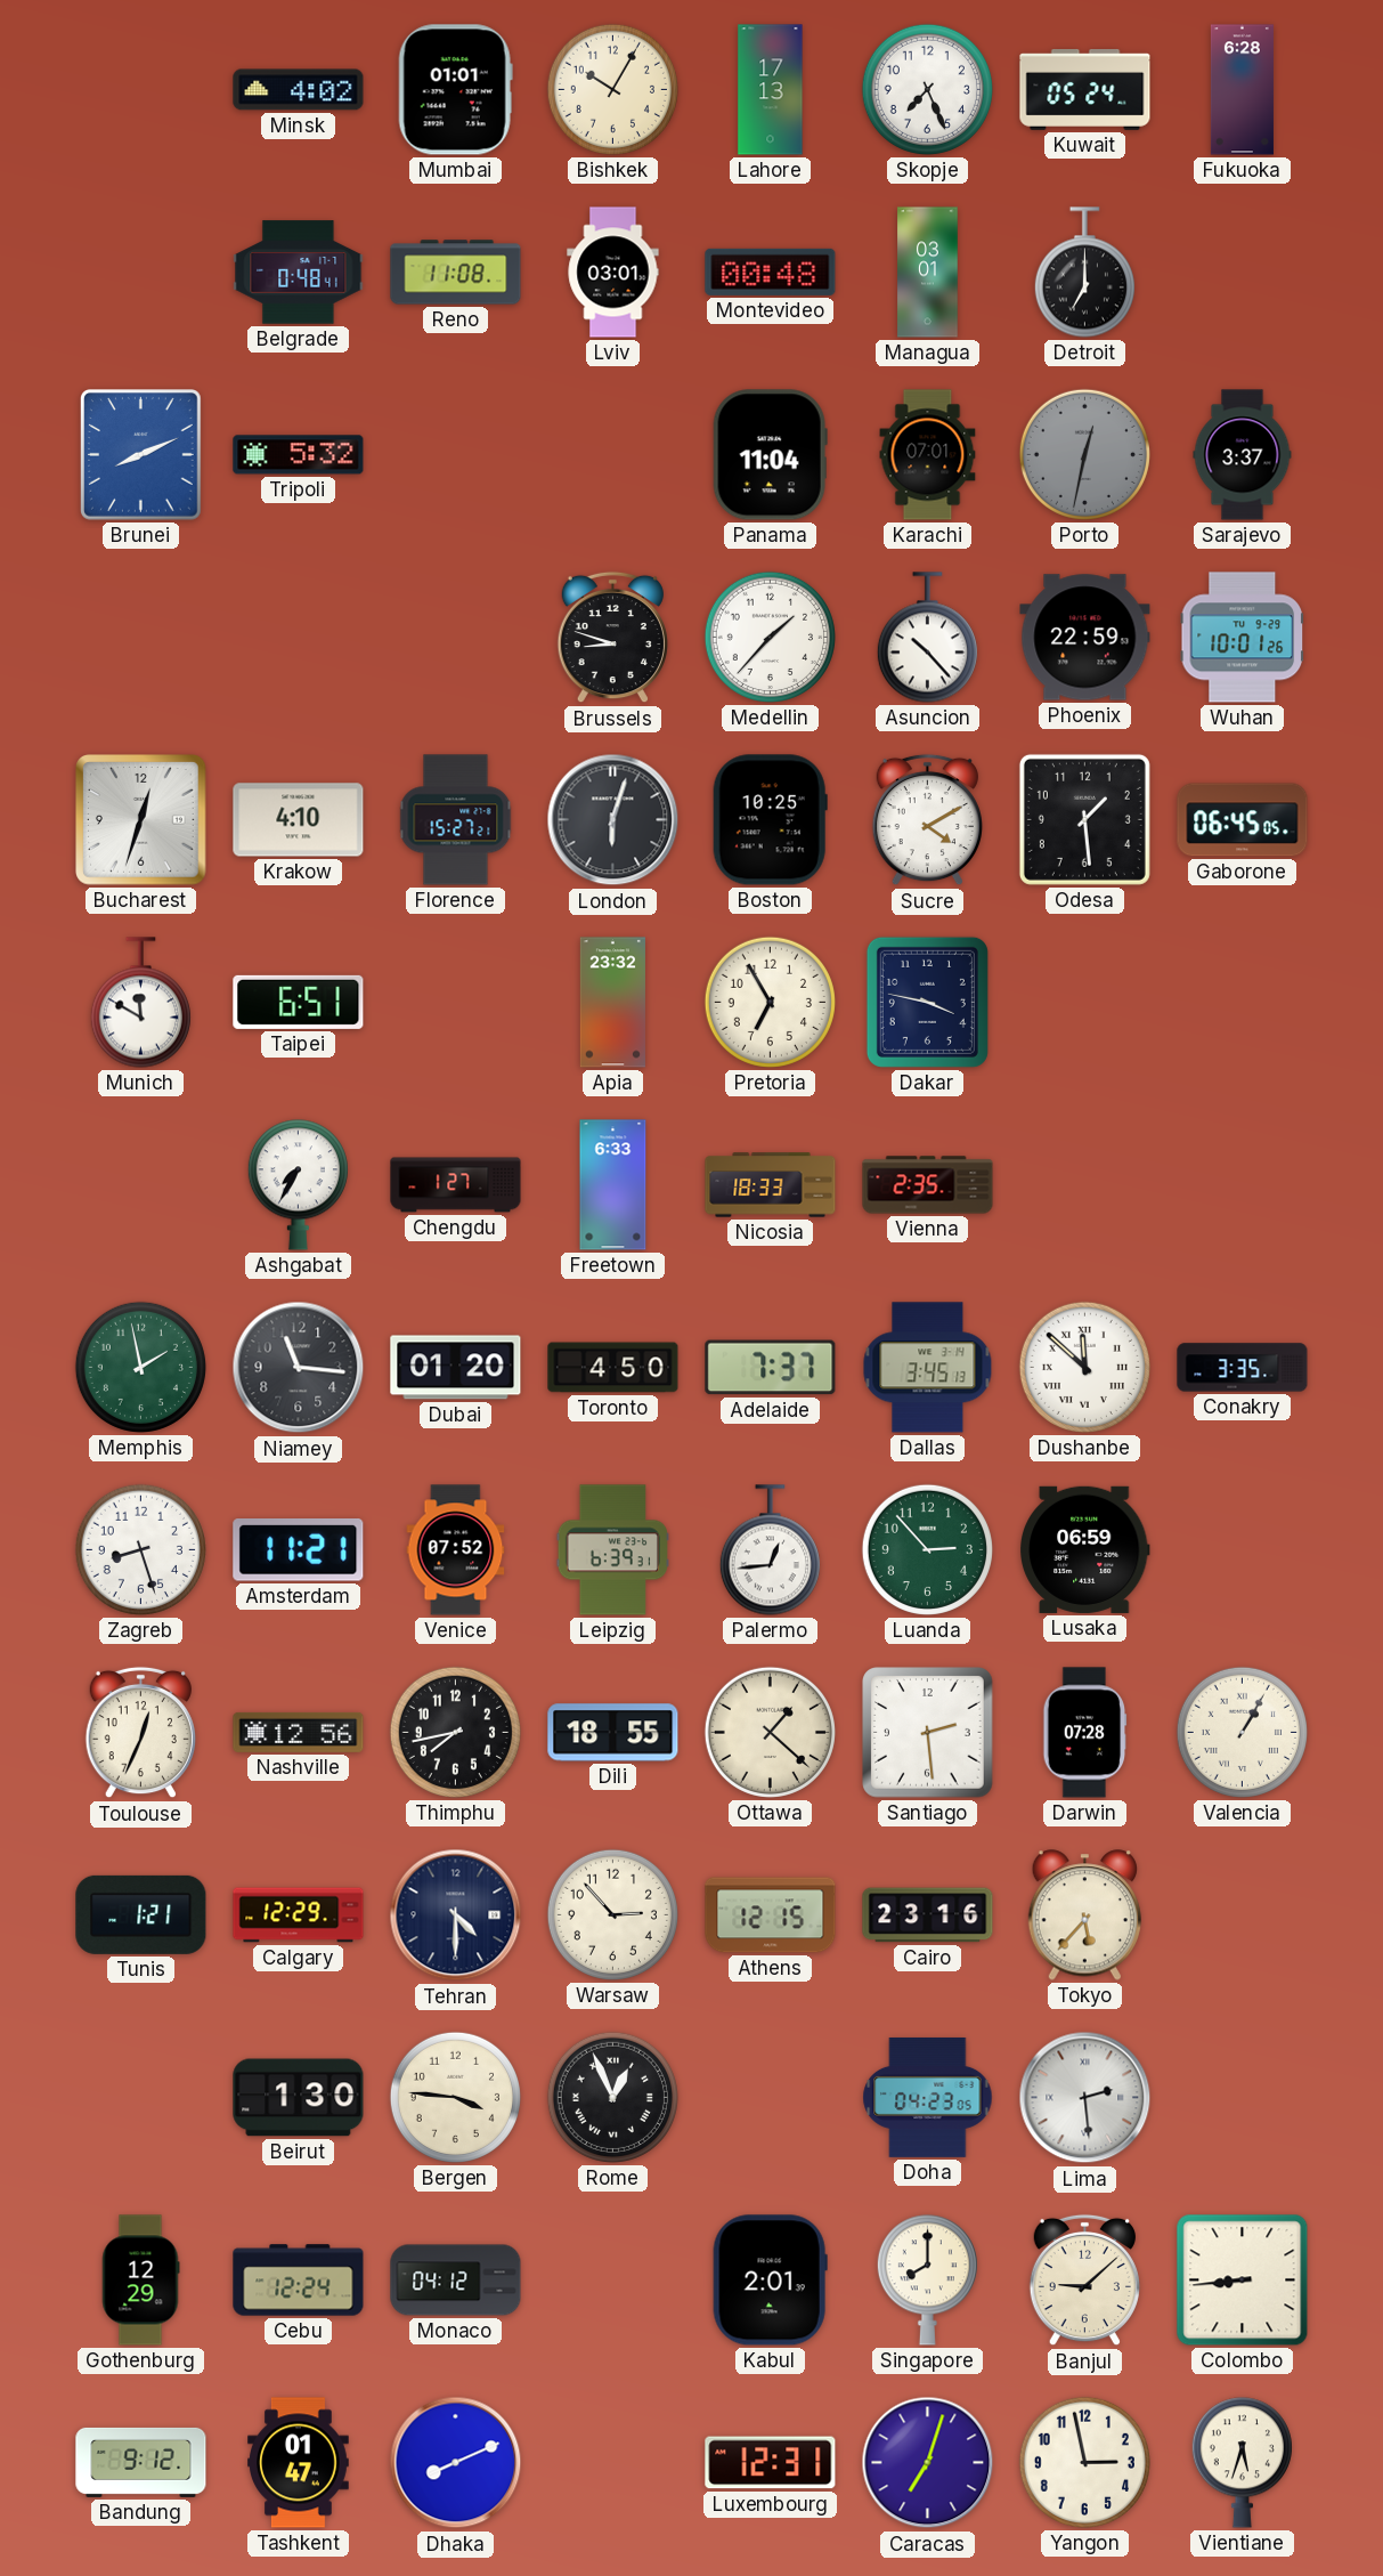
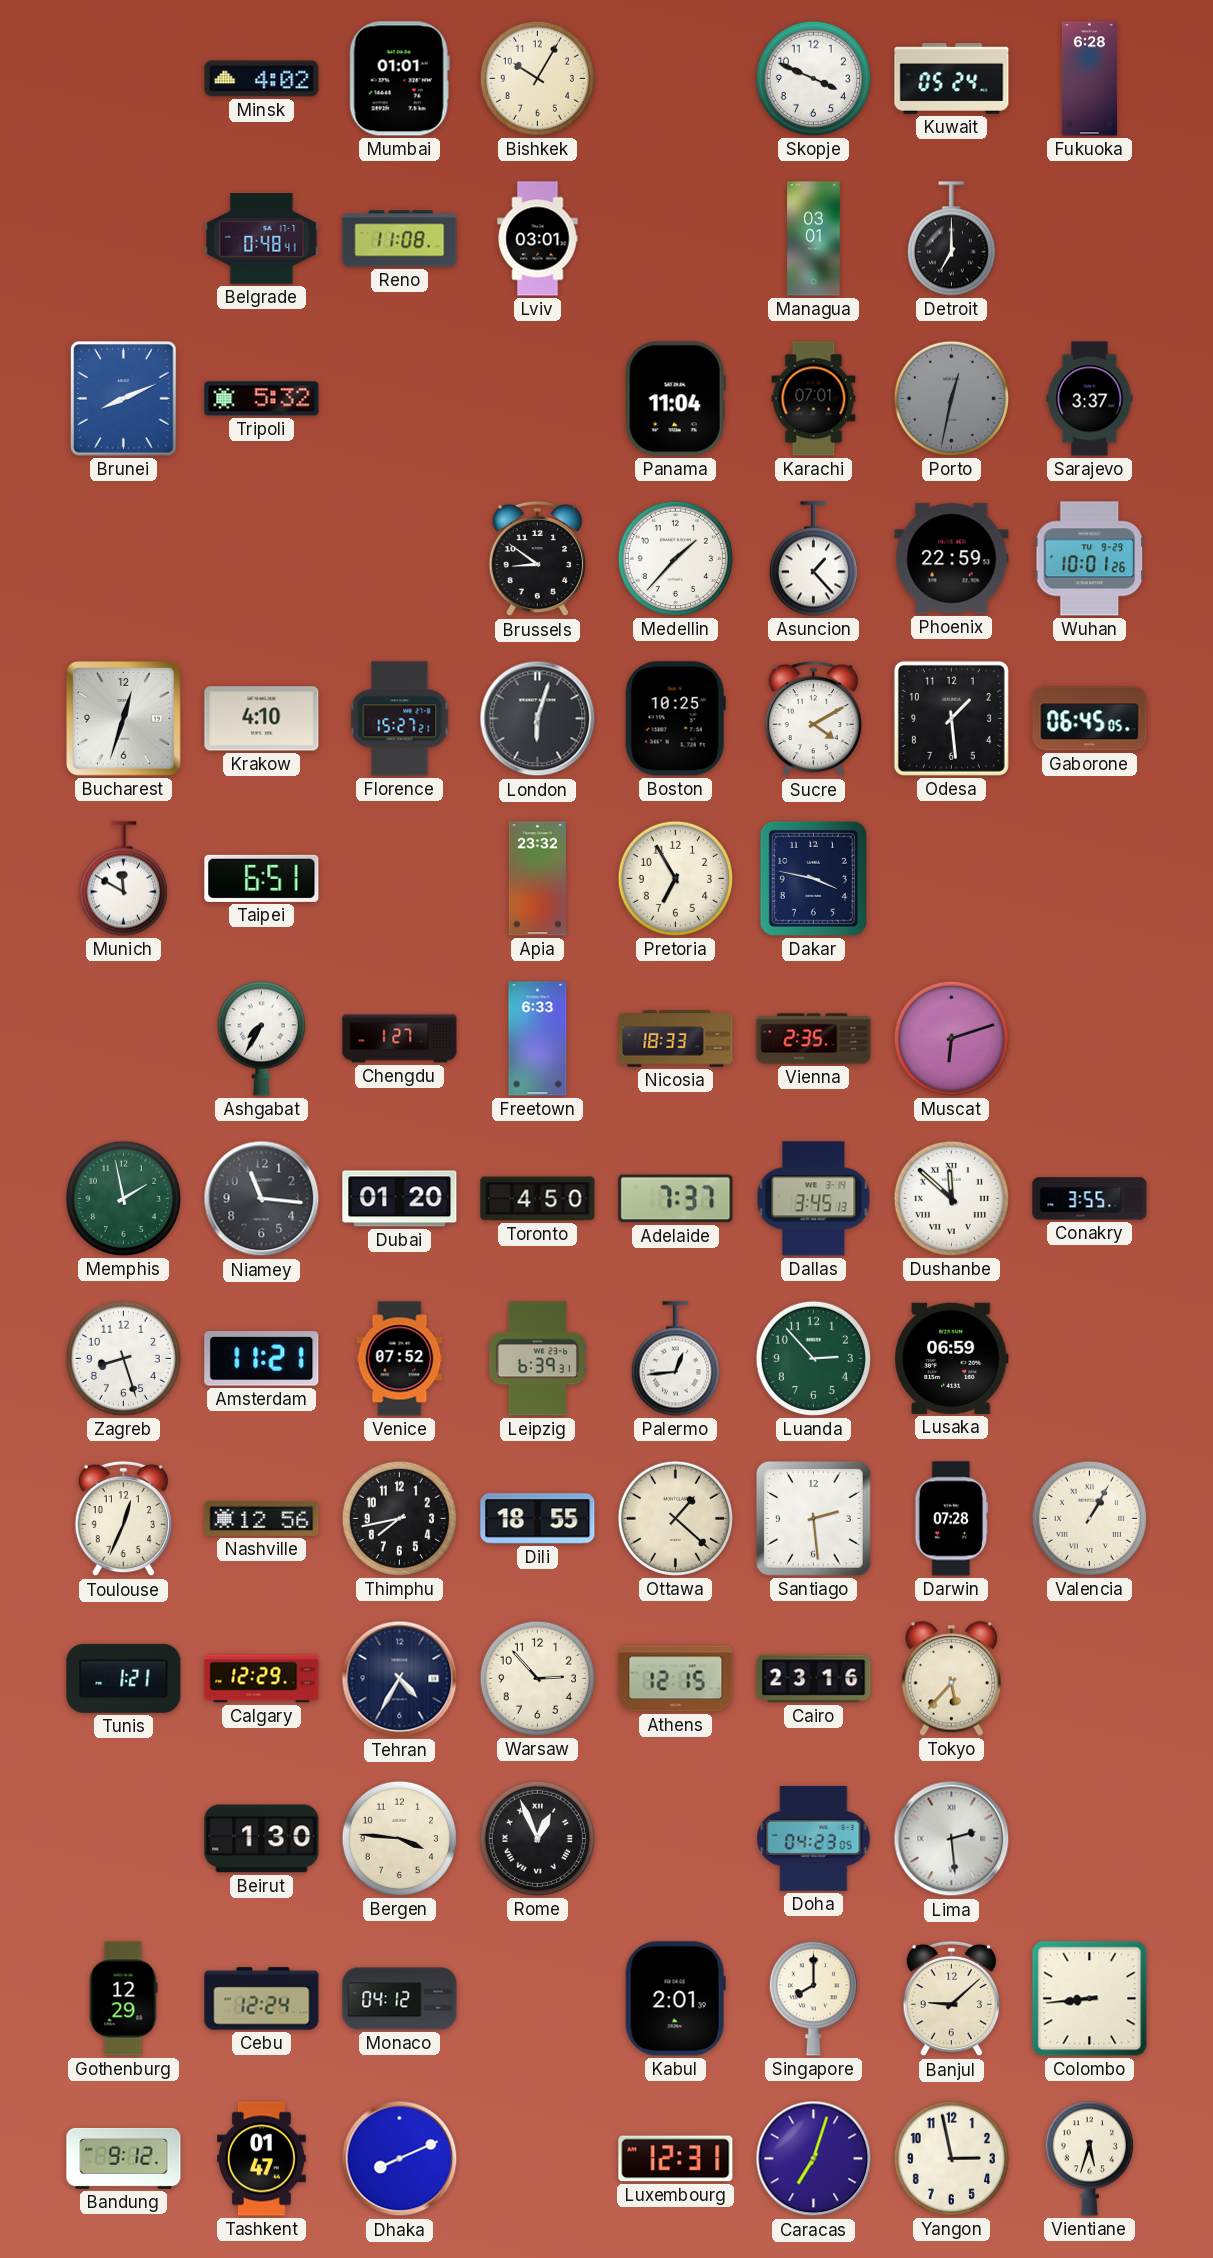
Lahore: 17:13 -> none
Skopje: 7:26 -> 3:49
Montevideo: 00:48 -> none
Brussels: 8:48 -> 8:51
Asuncion: 10:23 -> 1:23
Muscat: none -> 6:12
Conakry: 3:35 -> 3:55
Tehran: 4:30 -> 4:35
